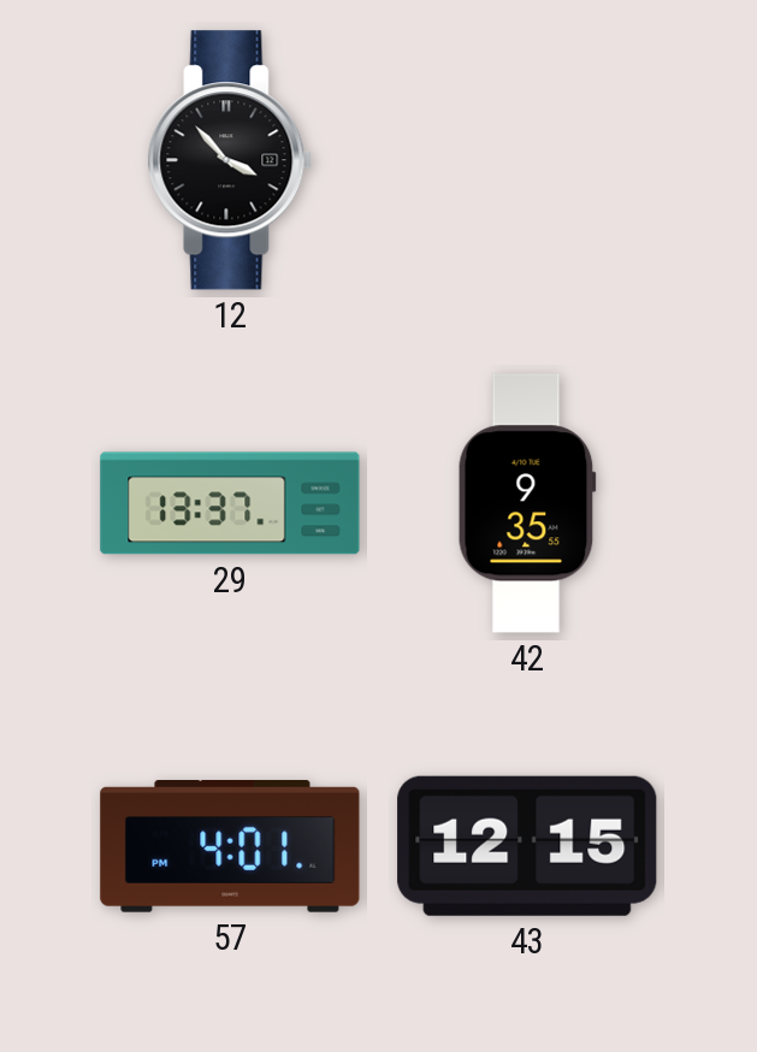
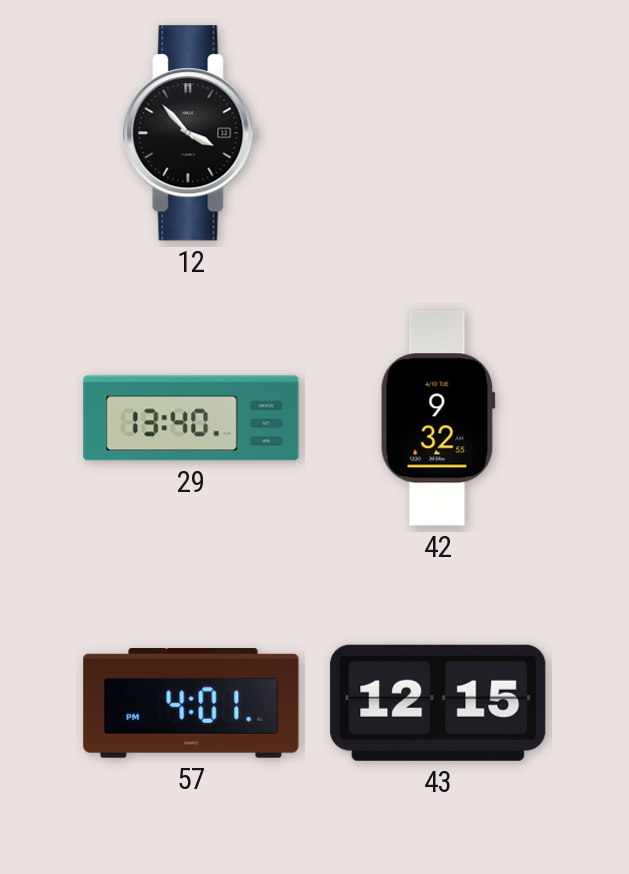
29: 13:37 -> 13:40
42: 9:35 -> 9:32
